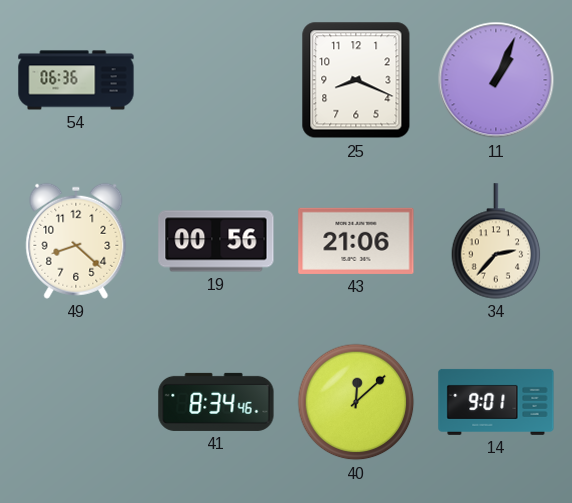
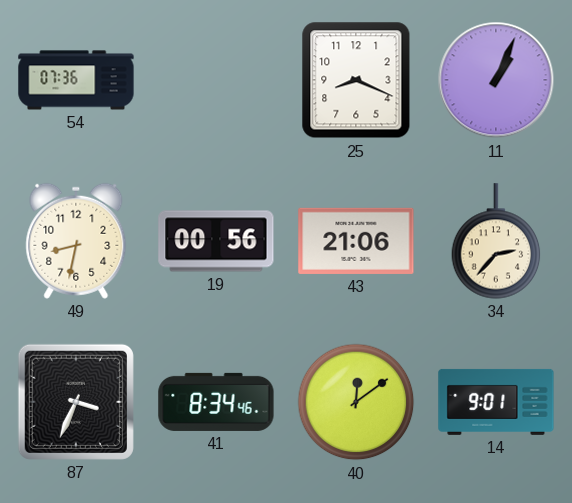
54: 06:36 -> 07:36
49: 8:22 -> 8:32
87: none -> 3:34
40: 12:08 -> 12:09
